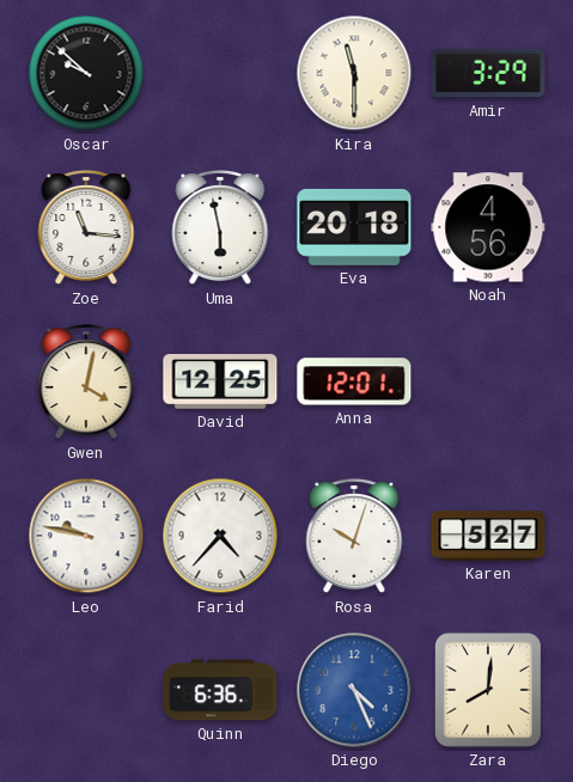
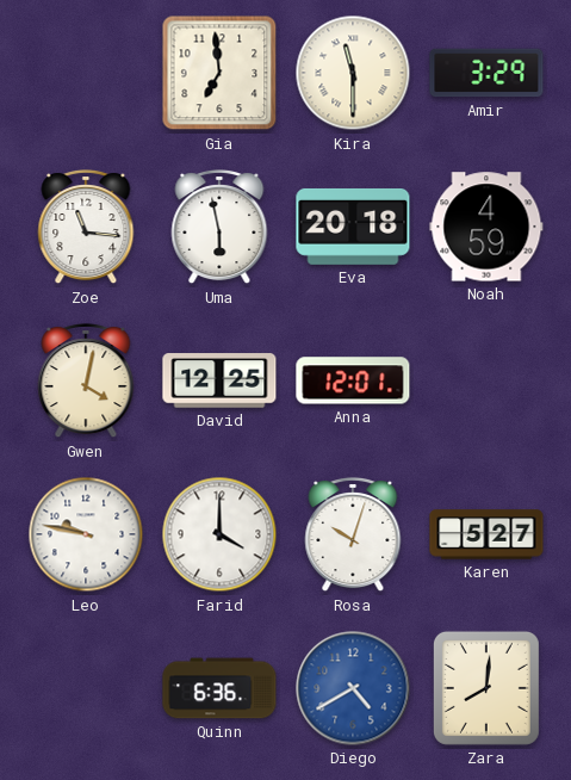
Oscar: 9:52 -> none
Gia: none -> 6:59
Noah: 4:56 -> 4:59
Farid: 4:37 -> 4:00
Diego: 4:26 -> 4:40
